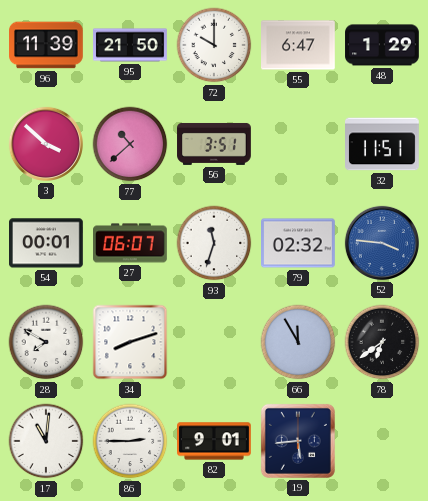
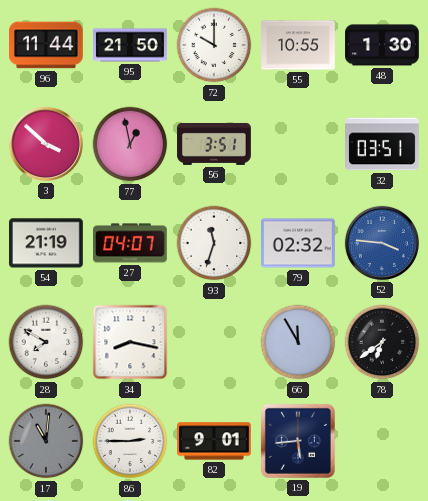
96: 11:39 -> 11:44
55: 6:47 -> 10:55
48: 1:29 -> 1:30
77: 10:38 -> 12:58
32: 11:51 -> 03:51
54: 00:01 -> 21:19
27: 06:07 -> 04:07
34: 8:12 -> 8:17
17 dial: white -> grey
